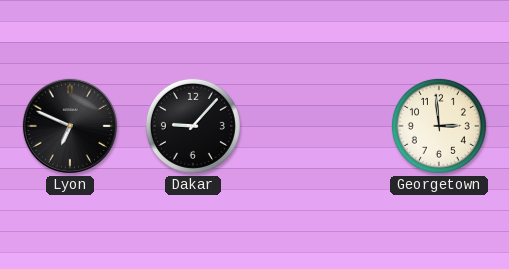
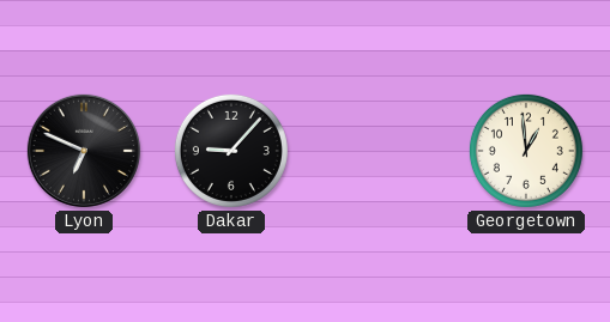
Georgetown: 2:59 -> 12:59
